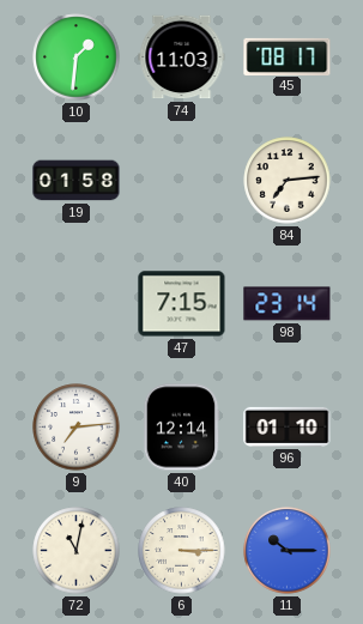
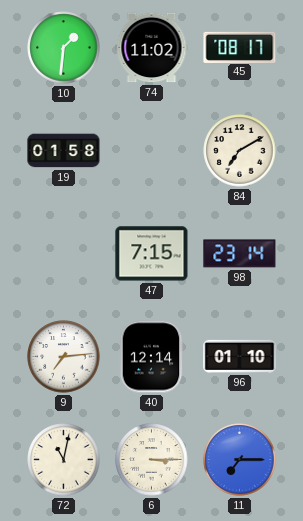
74: 11:03 -> 11:02
84: 7:14 -> 7:10
11: 10:15 -> 7:15
